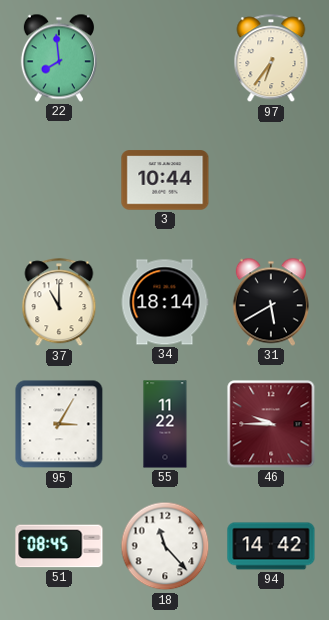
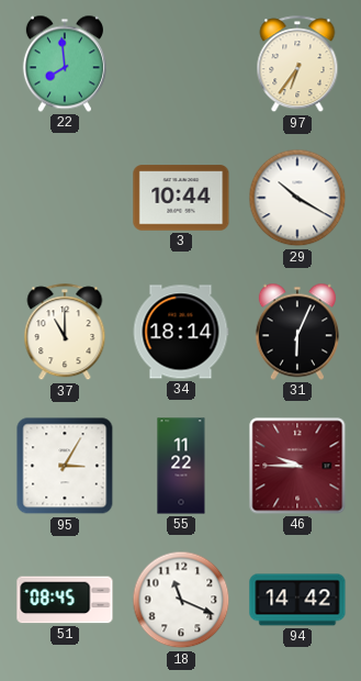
29: none -> 10:20
31: 5:40 -> 6:04
18: 11:23 -> 11:19
